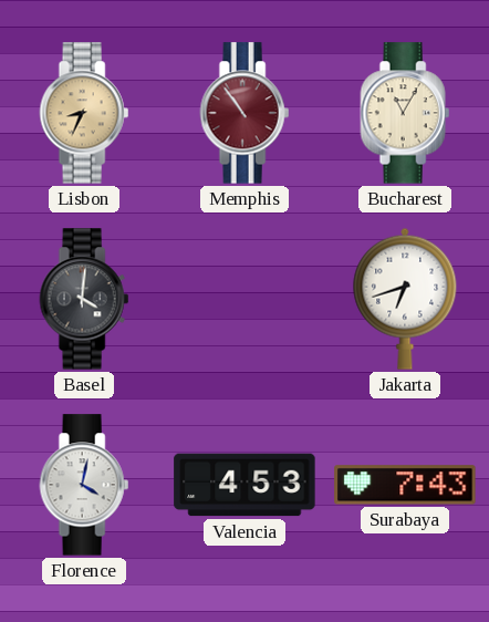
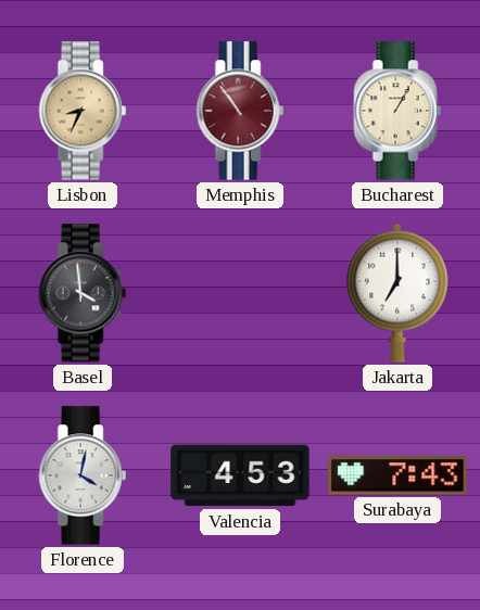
Bucharest: 11:05 -> 1:05
Basel: 4:01 -> 3:59
Jakarta: 6:42 -> 7:00
